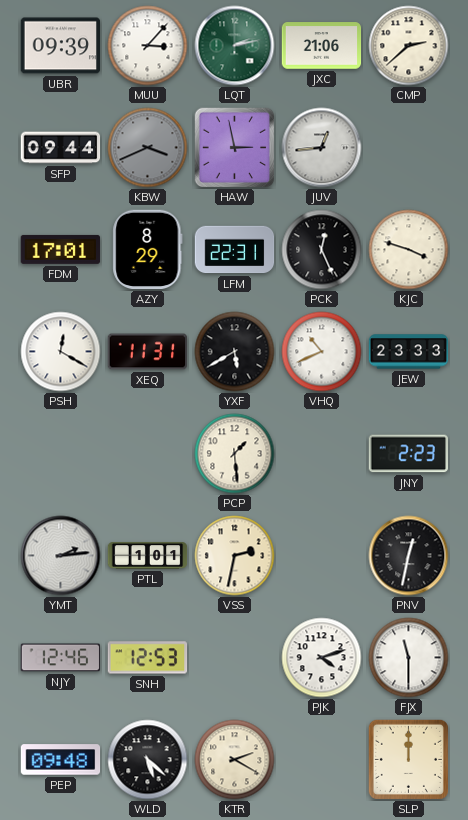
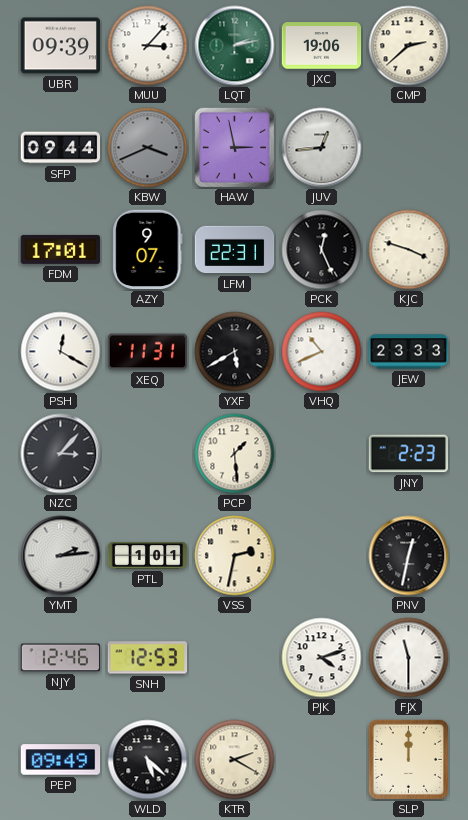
JXC: 21:06 -> 19:06
AZY: 8:29 -> 9:07
NZC: none -> 3:07
PEP: 09:48 -> 09:49
